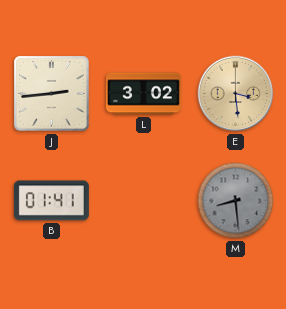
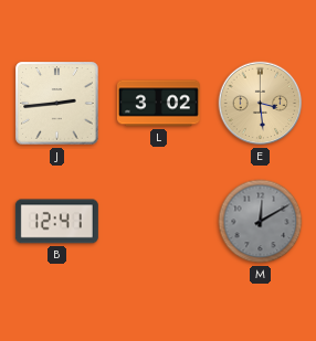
B: 01:41 -> 12:41
M: 8:29 -> 12:10
